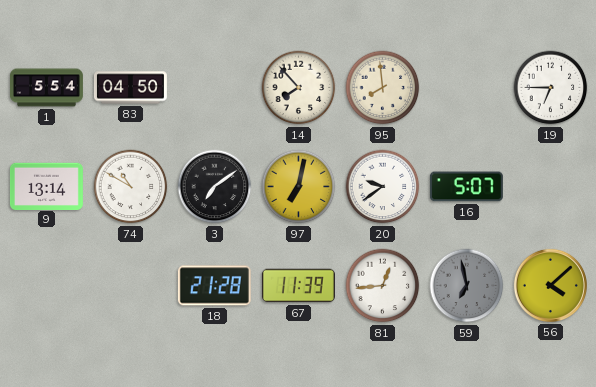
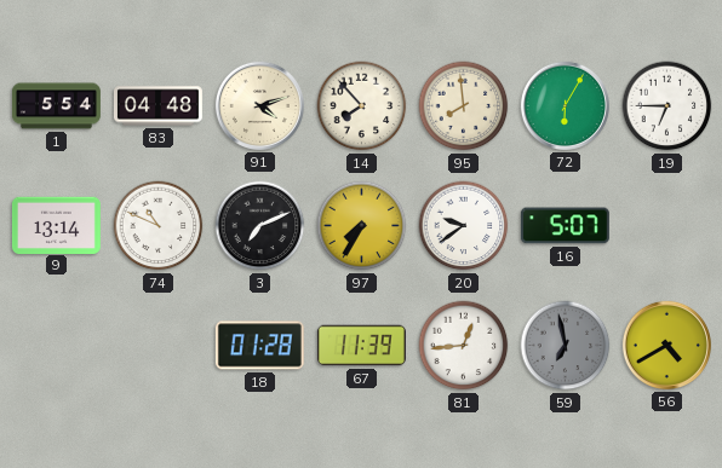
83: 04:50 -> 04:48
91: none -> 4:12
72: none -> 6:05
74: 10:50 -> 10:49
3: 7:09 -> 7:11
97: 7:02 -> 7:35
18: 21:28 -> 01:28
56: 4:08 -> 4:40
